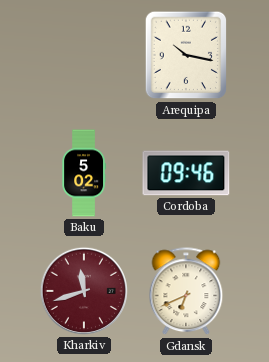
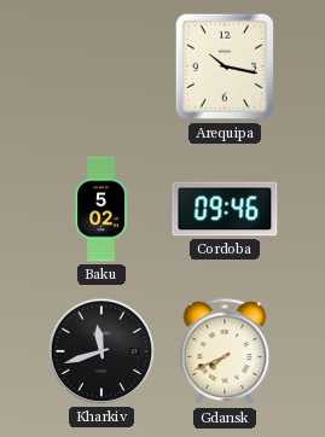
Kharkiv dial: burgundy -> black
Gdansk: 6:41 -> 7:41
